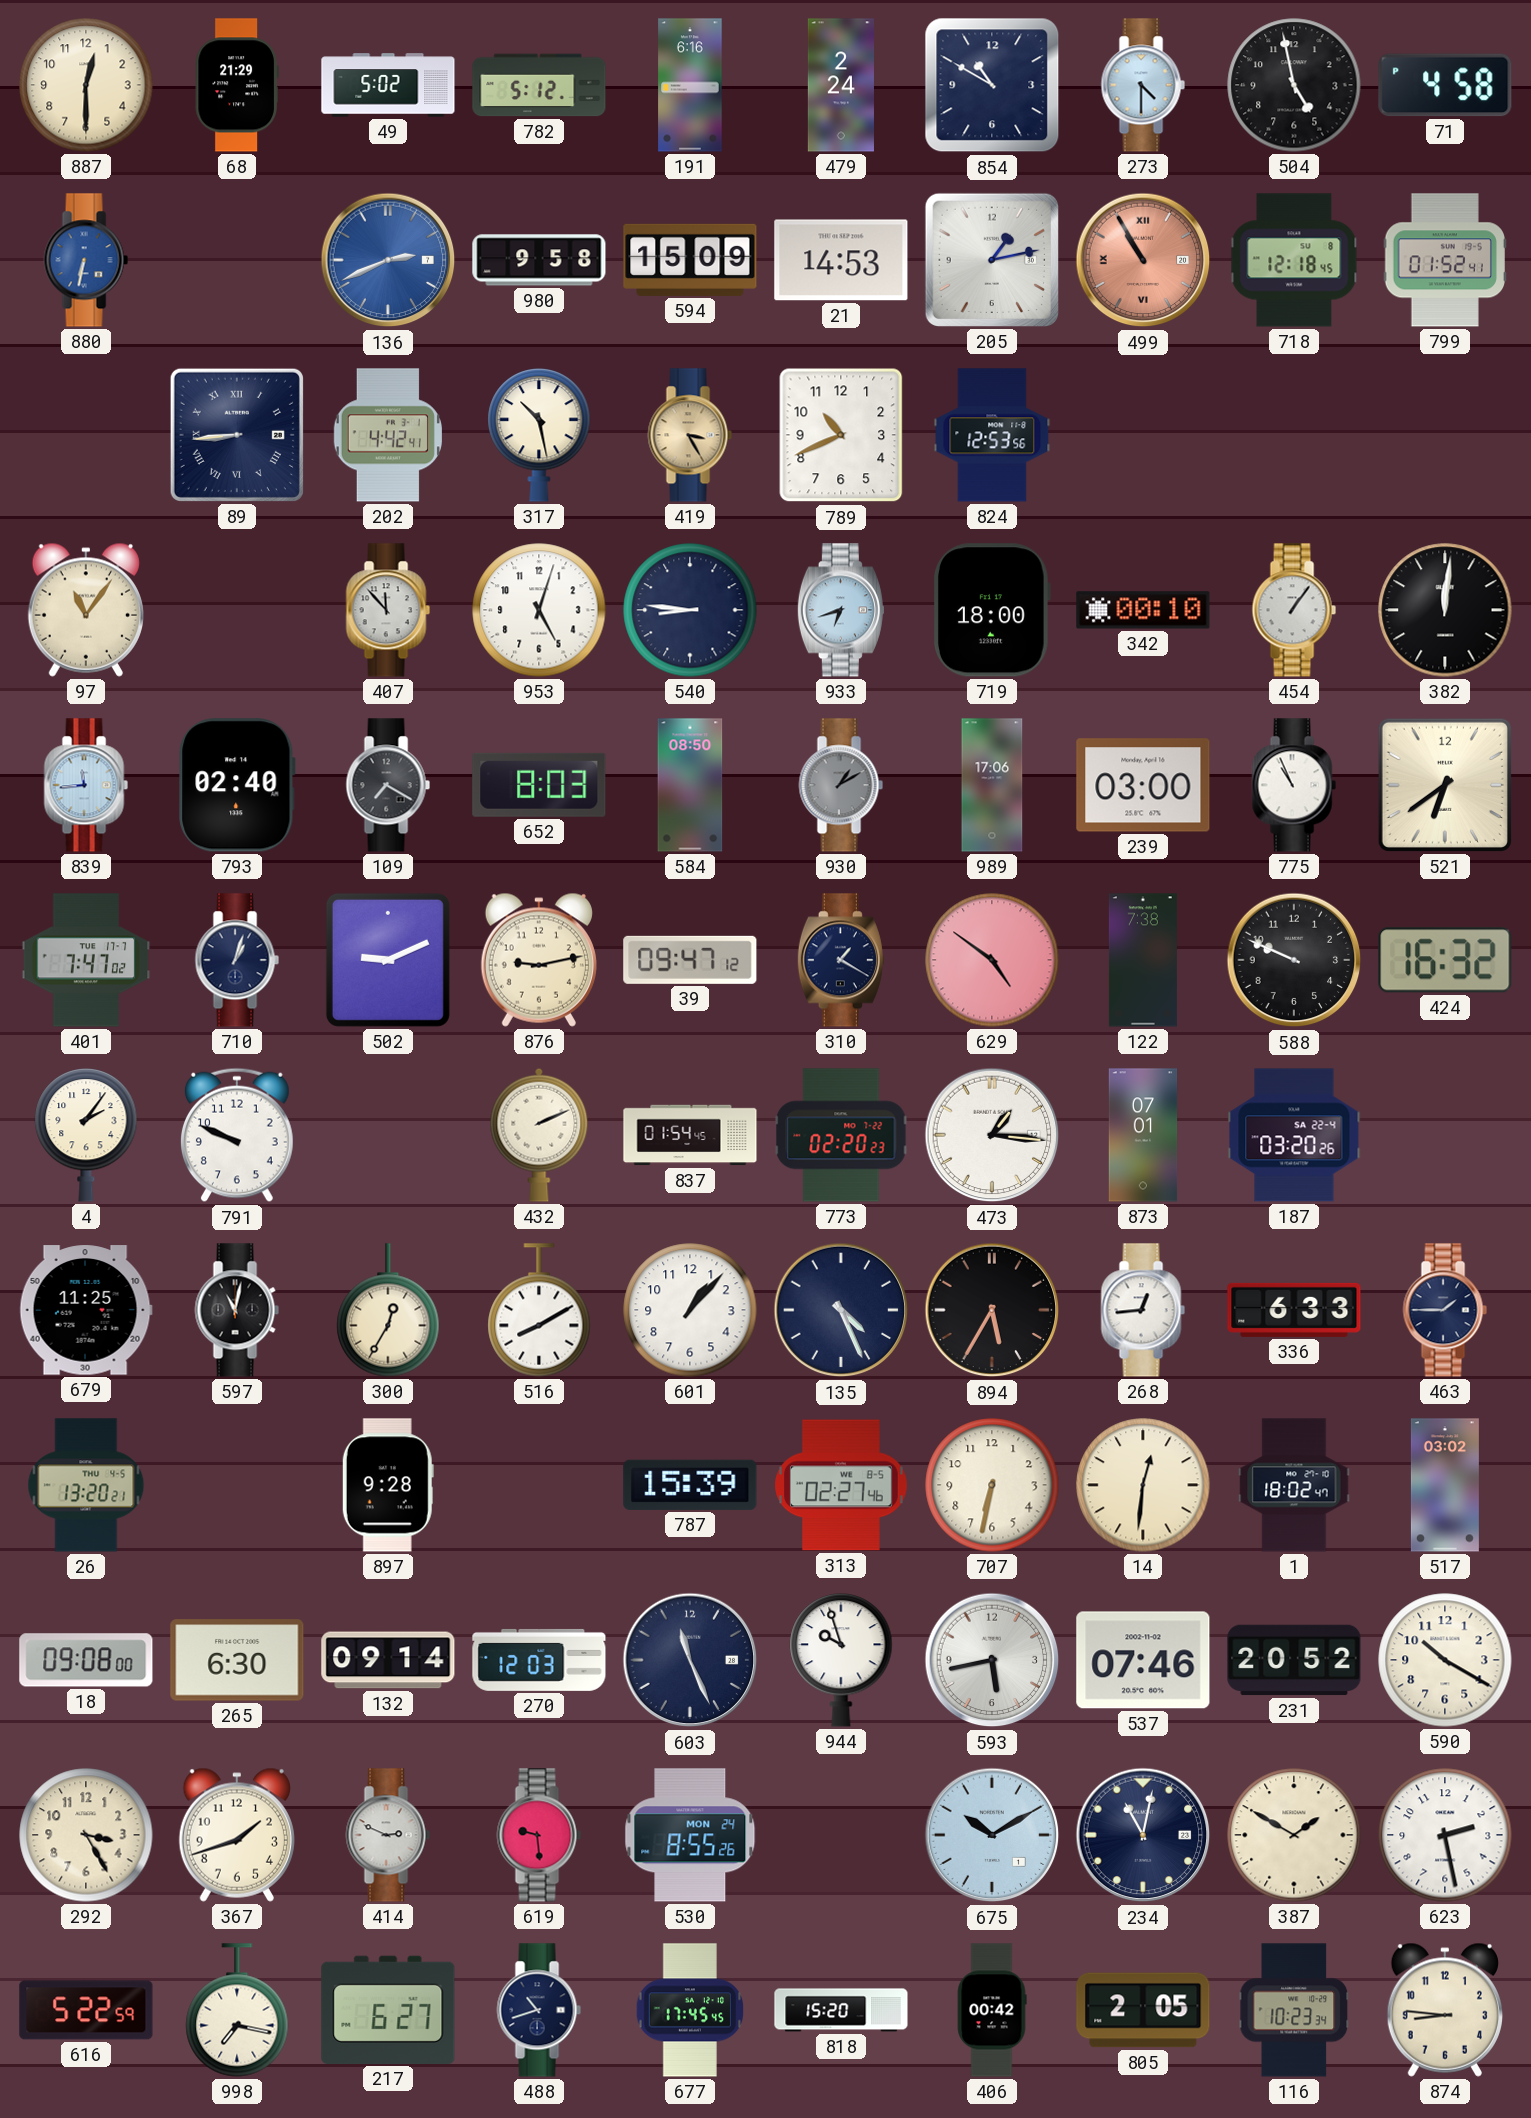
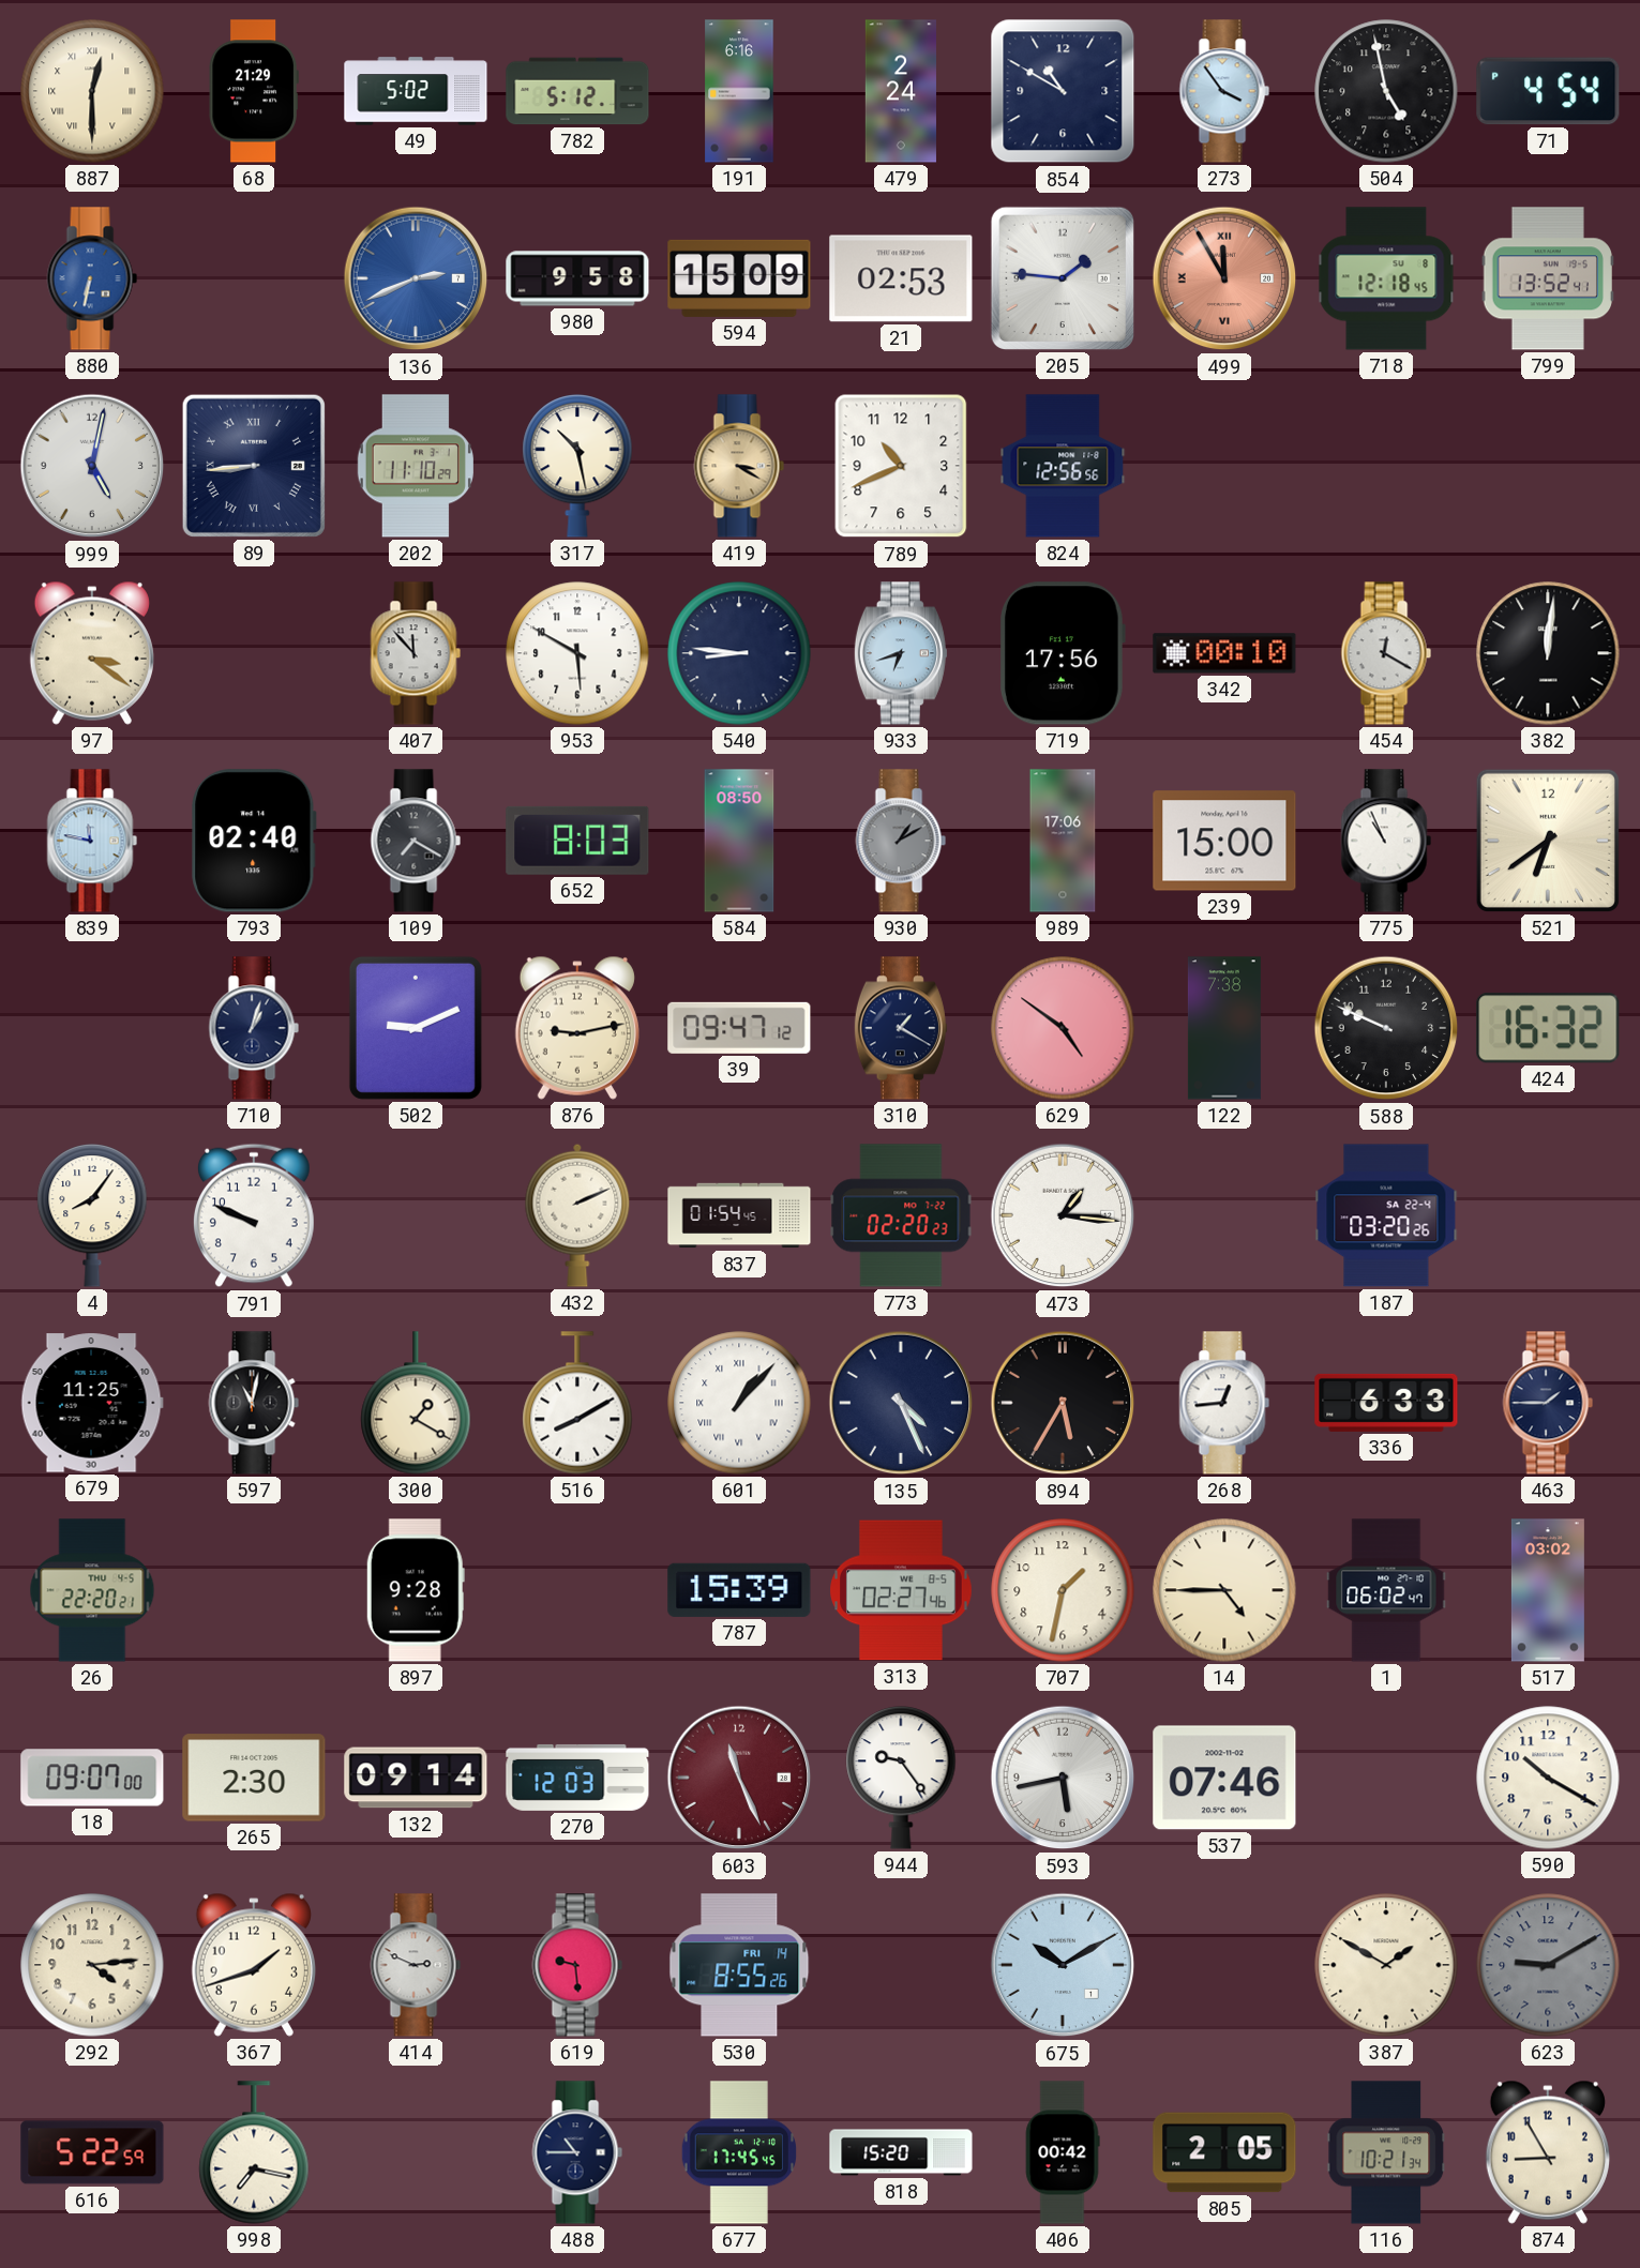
887 numerals: Arabic -> Roman
273: 4:30 -> 3:54
71: 4:58 -> 4:54
21: 14:53 -> 02:53
205: 1:13 -> 1:46
499: 10:55 -> 11:55
799: 01:52 -> 13:52
999: none -> 5:02
202: 4:42 -> 11:10
419: 3:25 -> 3:20
824: 12:53 -> 12:56
97: 11:06 -> 3:21
953: 5:03 -> 5:50
719: 18:00 -> 17:56
454: 1:06 -> 12:20
839: 11:44 -> 11:47
239: 03:00 -> 15:00
401: 7:47 -> none
4: 2:06 -> 8:06
873: 07:01 -> none
300: 12:35 -> 1:20
601 numerals: Arabic -> Roman
26: 13:20 -> 22:20
707: 6:32 -> 1:32
14: 12:31 -> 4:45
1: 18:02 -> 06:02
18: 09:08 -> 09:07
265: 6:30 -> 2:30
603 dial: navy -> burgundy
944: 9:57 -> 9:24
231: 20:52 -> none
292: 3:25 -> 4:14
530 date: MON 24 -> FRI 14
234: 11:02 -> none
623: 2:28 -> 9:10
623 dial: white -> grey
217: 6:27 -> none
488: 10:42 -> 10:45
116: 10:23 -> 10:21
874: 8:46 -> 8:55
